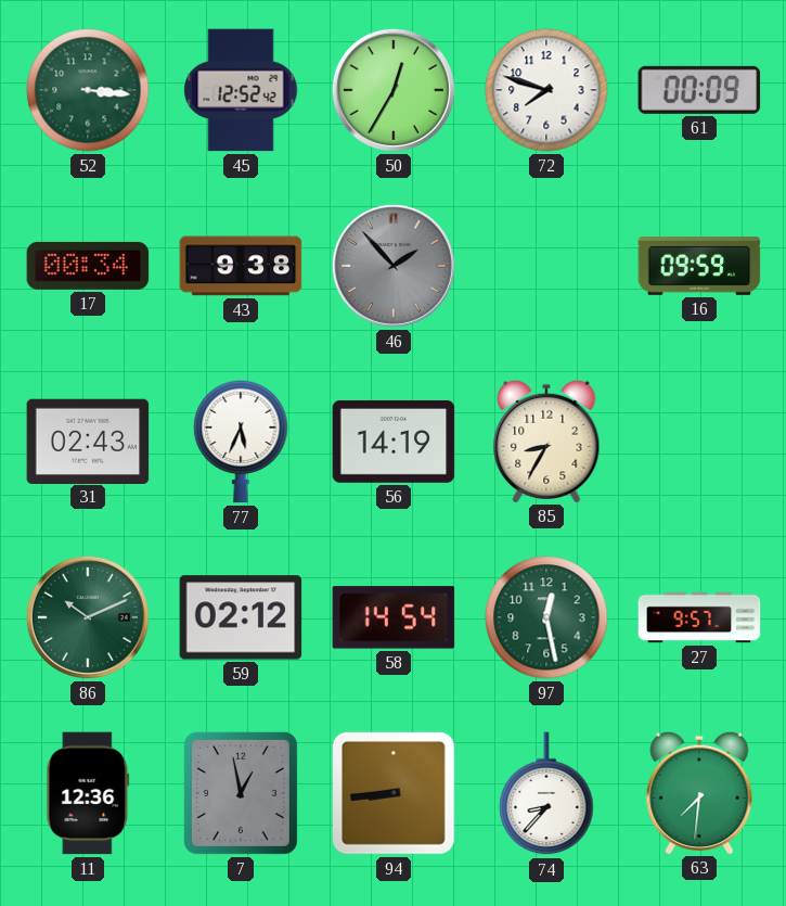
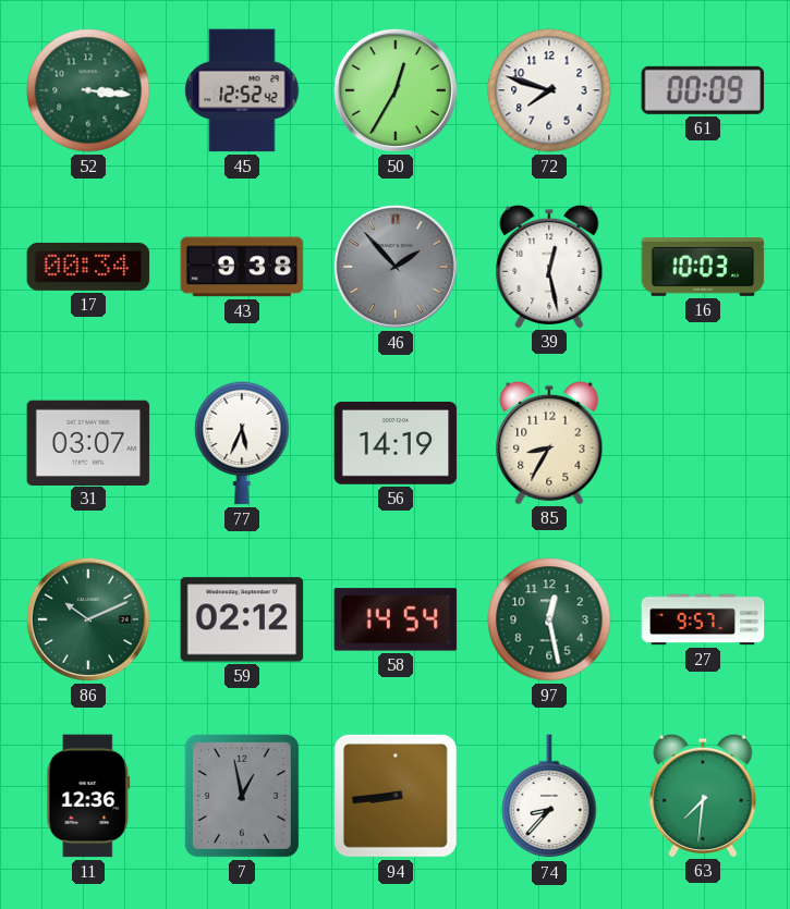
39: none -> 12:28
16: 09:59 -> 10:03
31: 02:43 -> 03:07
